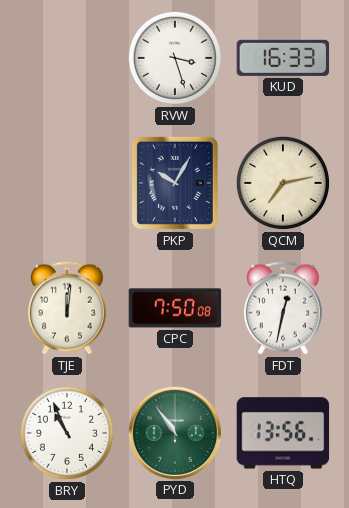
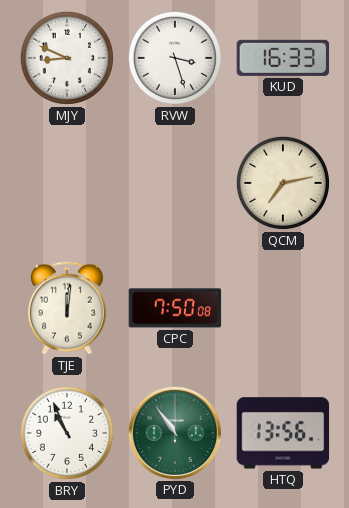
MJY: none -> 8:49
PKP: 10:05 -> none
FDT: 12:32 -> none
